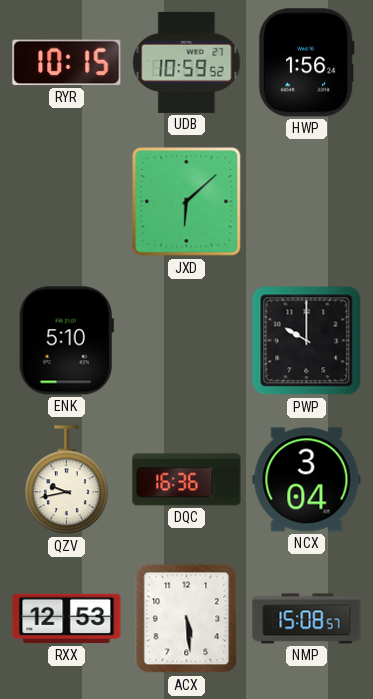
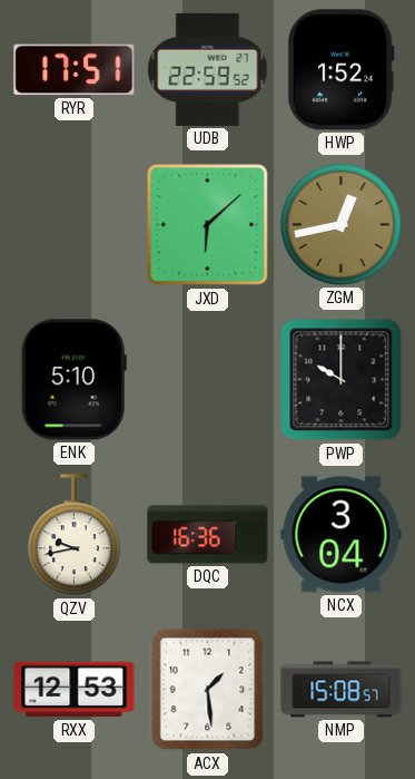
RYR: 10:15 -> 17:51
UDB: 10:59 -> 22:59
HWP: 1:56 -> 1:52
ZGM: none -> 12:43
ACX: 5:29 -> 1:29
